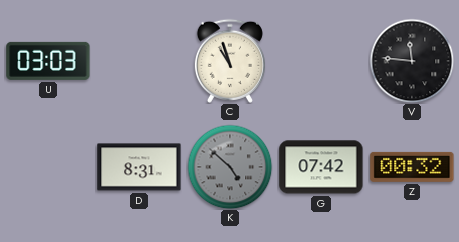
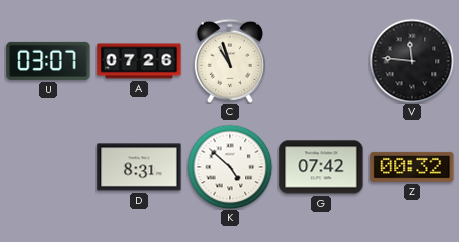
U: 03:03 -> 03:07
A: none -> 07:26
K dial: grey -> white
